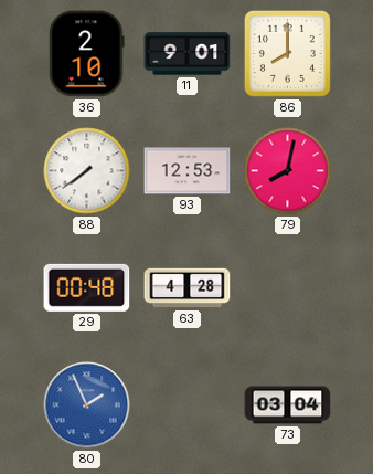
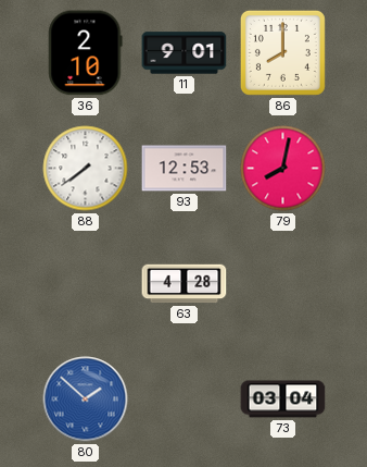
29: 00:48 -> none
80: 1:56 -> 1:52
